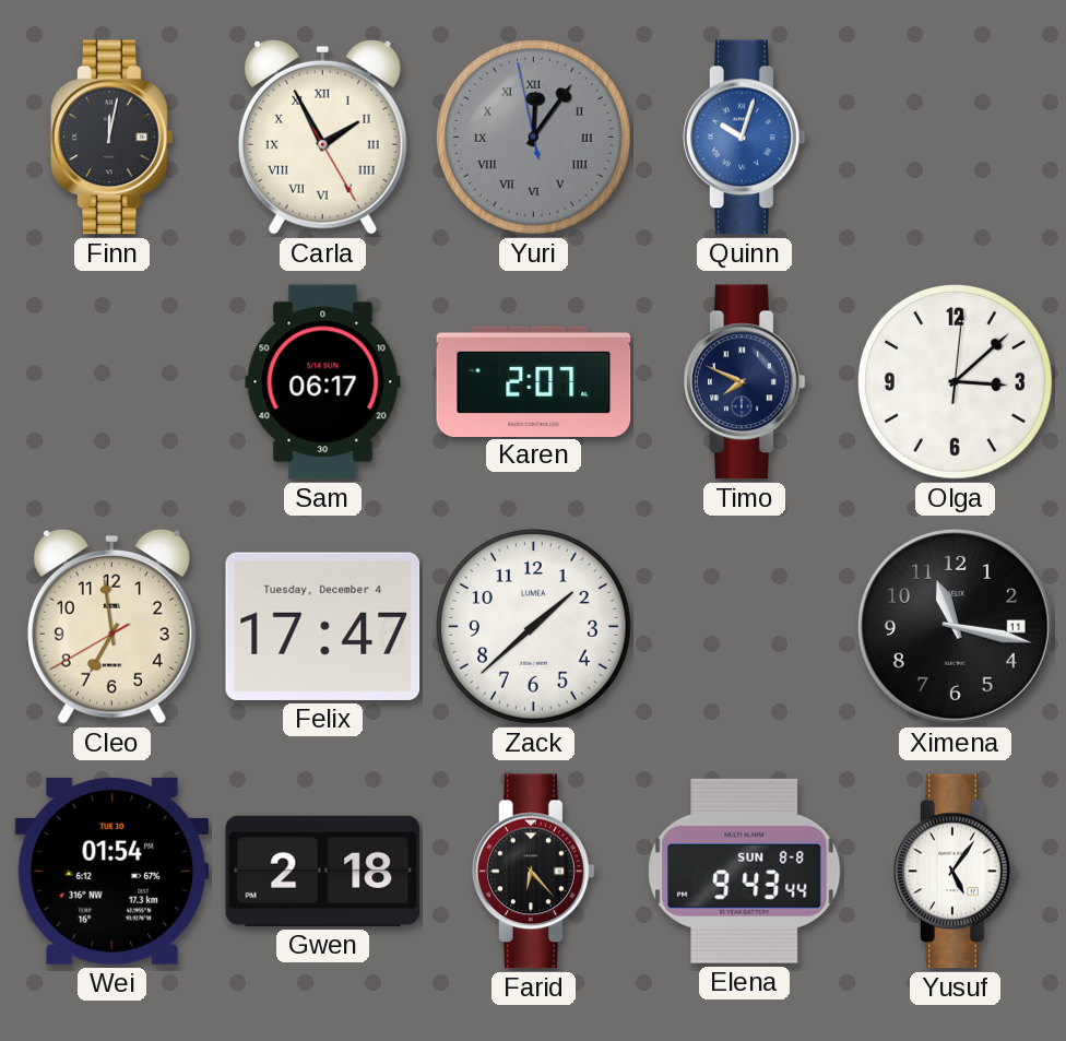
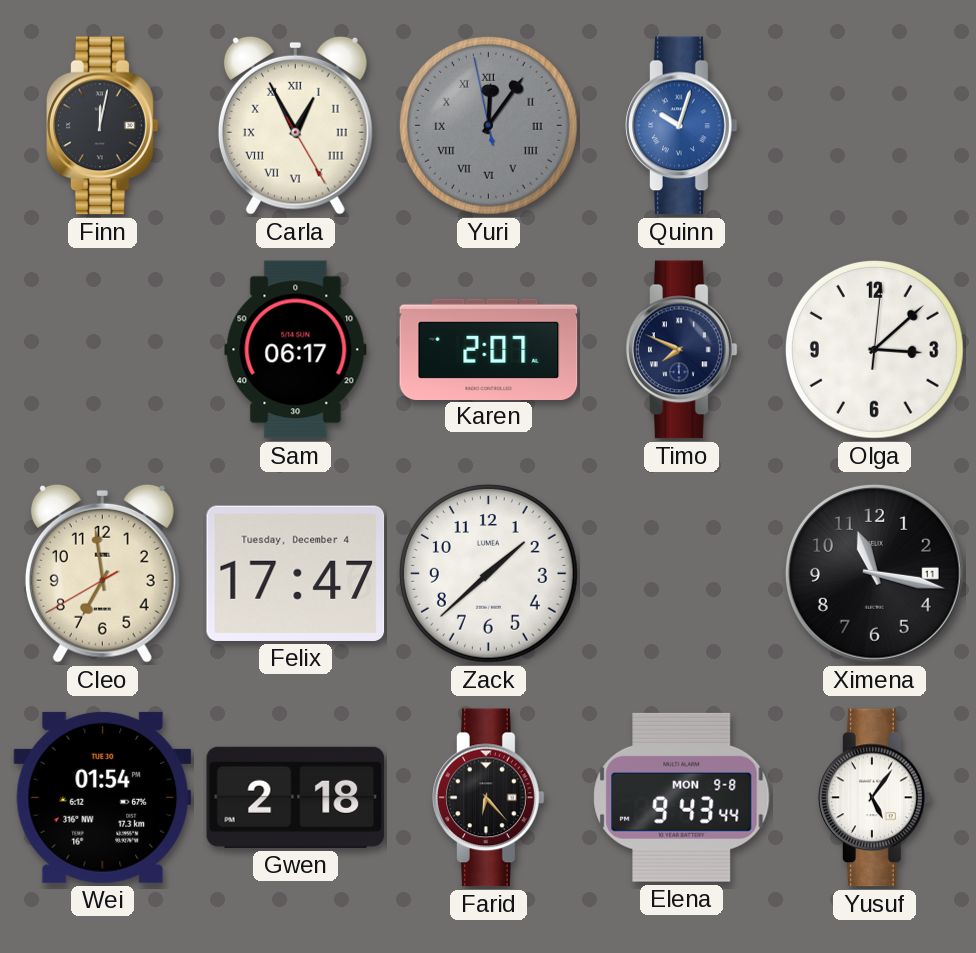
Carla: 1:55 -> 12:55
Elena date: SUN 8-8 -> MON 9-8
